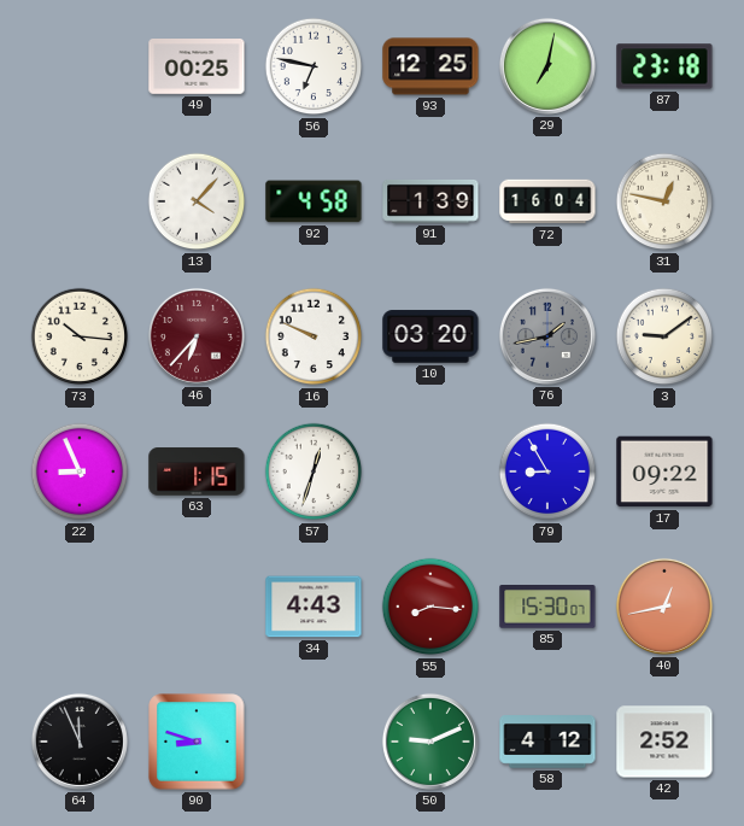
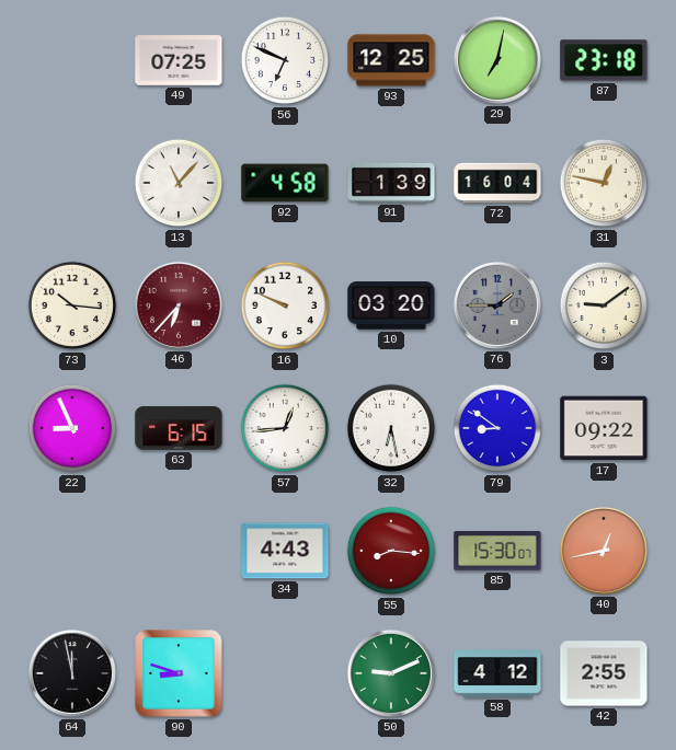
49: 00:25 -> 07:25
56: 6:47 -> 6:49
13: 4:07 -> 11:07
76: 1:43 -> 1:45
63: 1:15 -> 6:15
57: 12:33 -> 12:44
32: none -> 6:28
79: 8:55 -> 8:51
64: 11:56 -> 11:58
42: 2:52 -> 2:55
